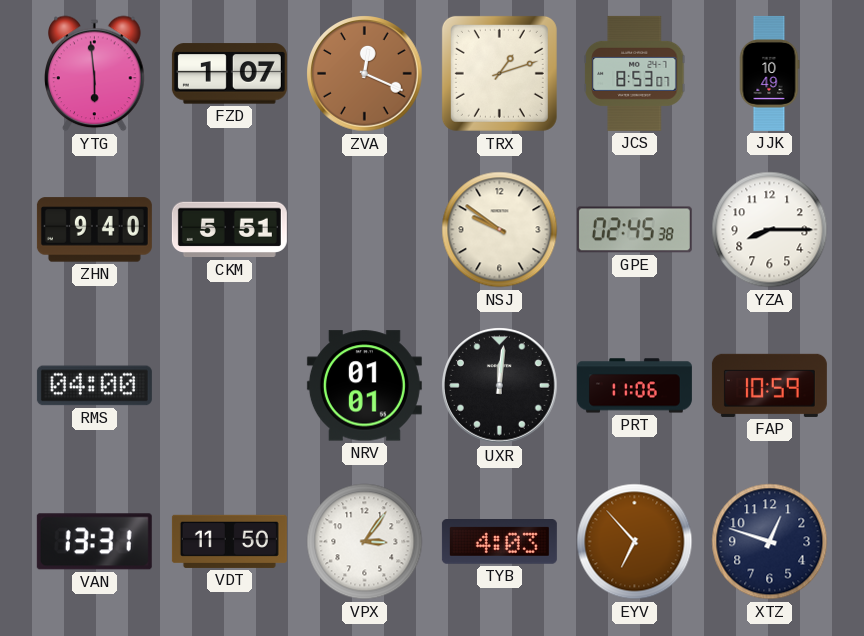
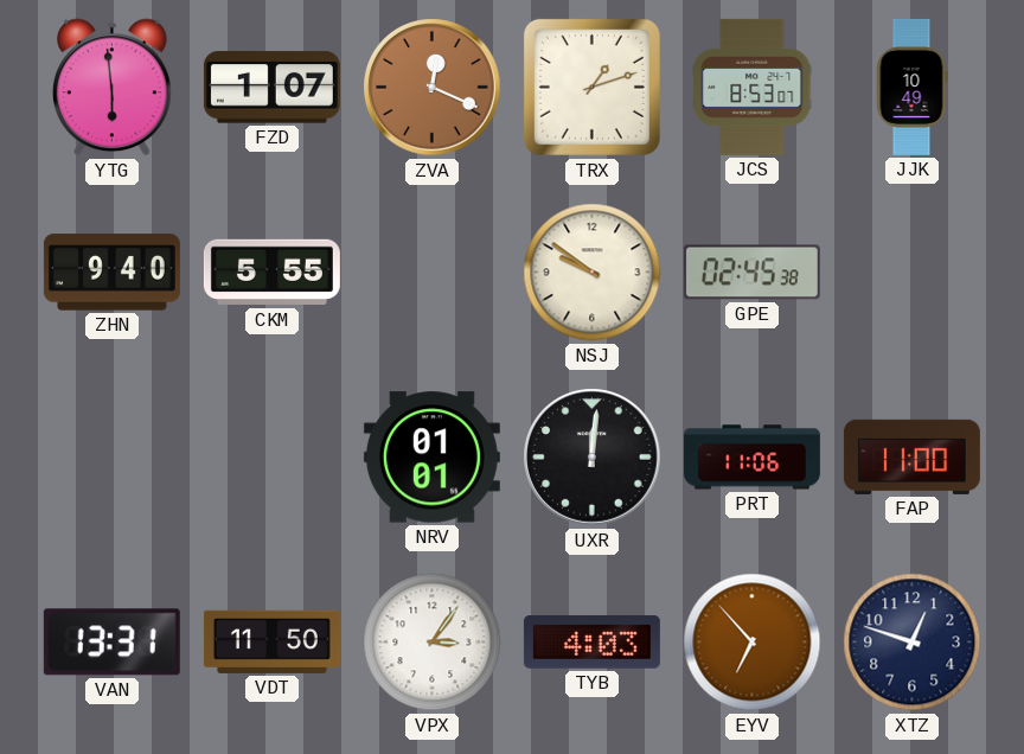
CKM: 5:51 -> 5:55
YZA: 8:15 -> none
RMS: 04:00 -> none
FAP: 10:59 -> 11:00
